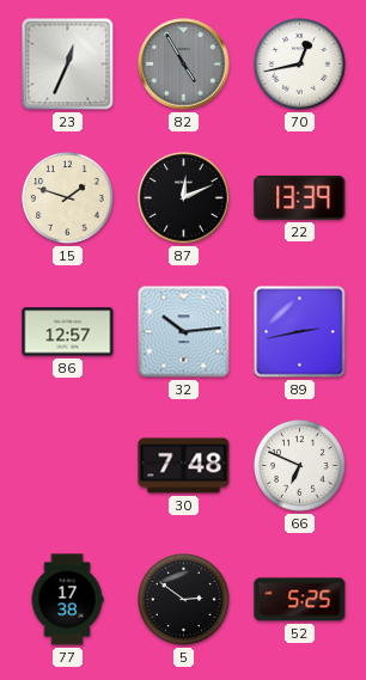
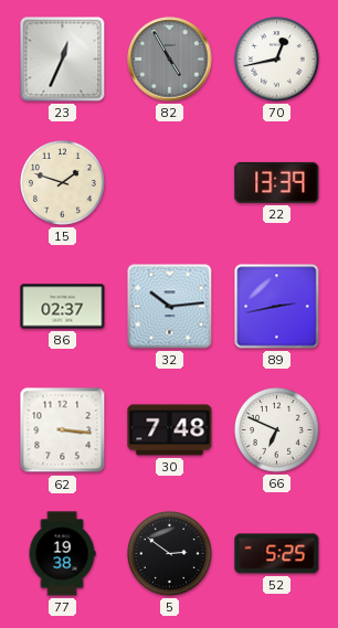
87: 12:11 -> none
86: 12:57 -> 02:37
62: none -> 3:16
77: 17:38 -> 19:38
